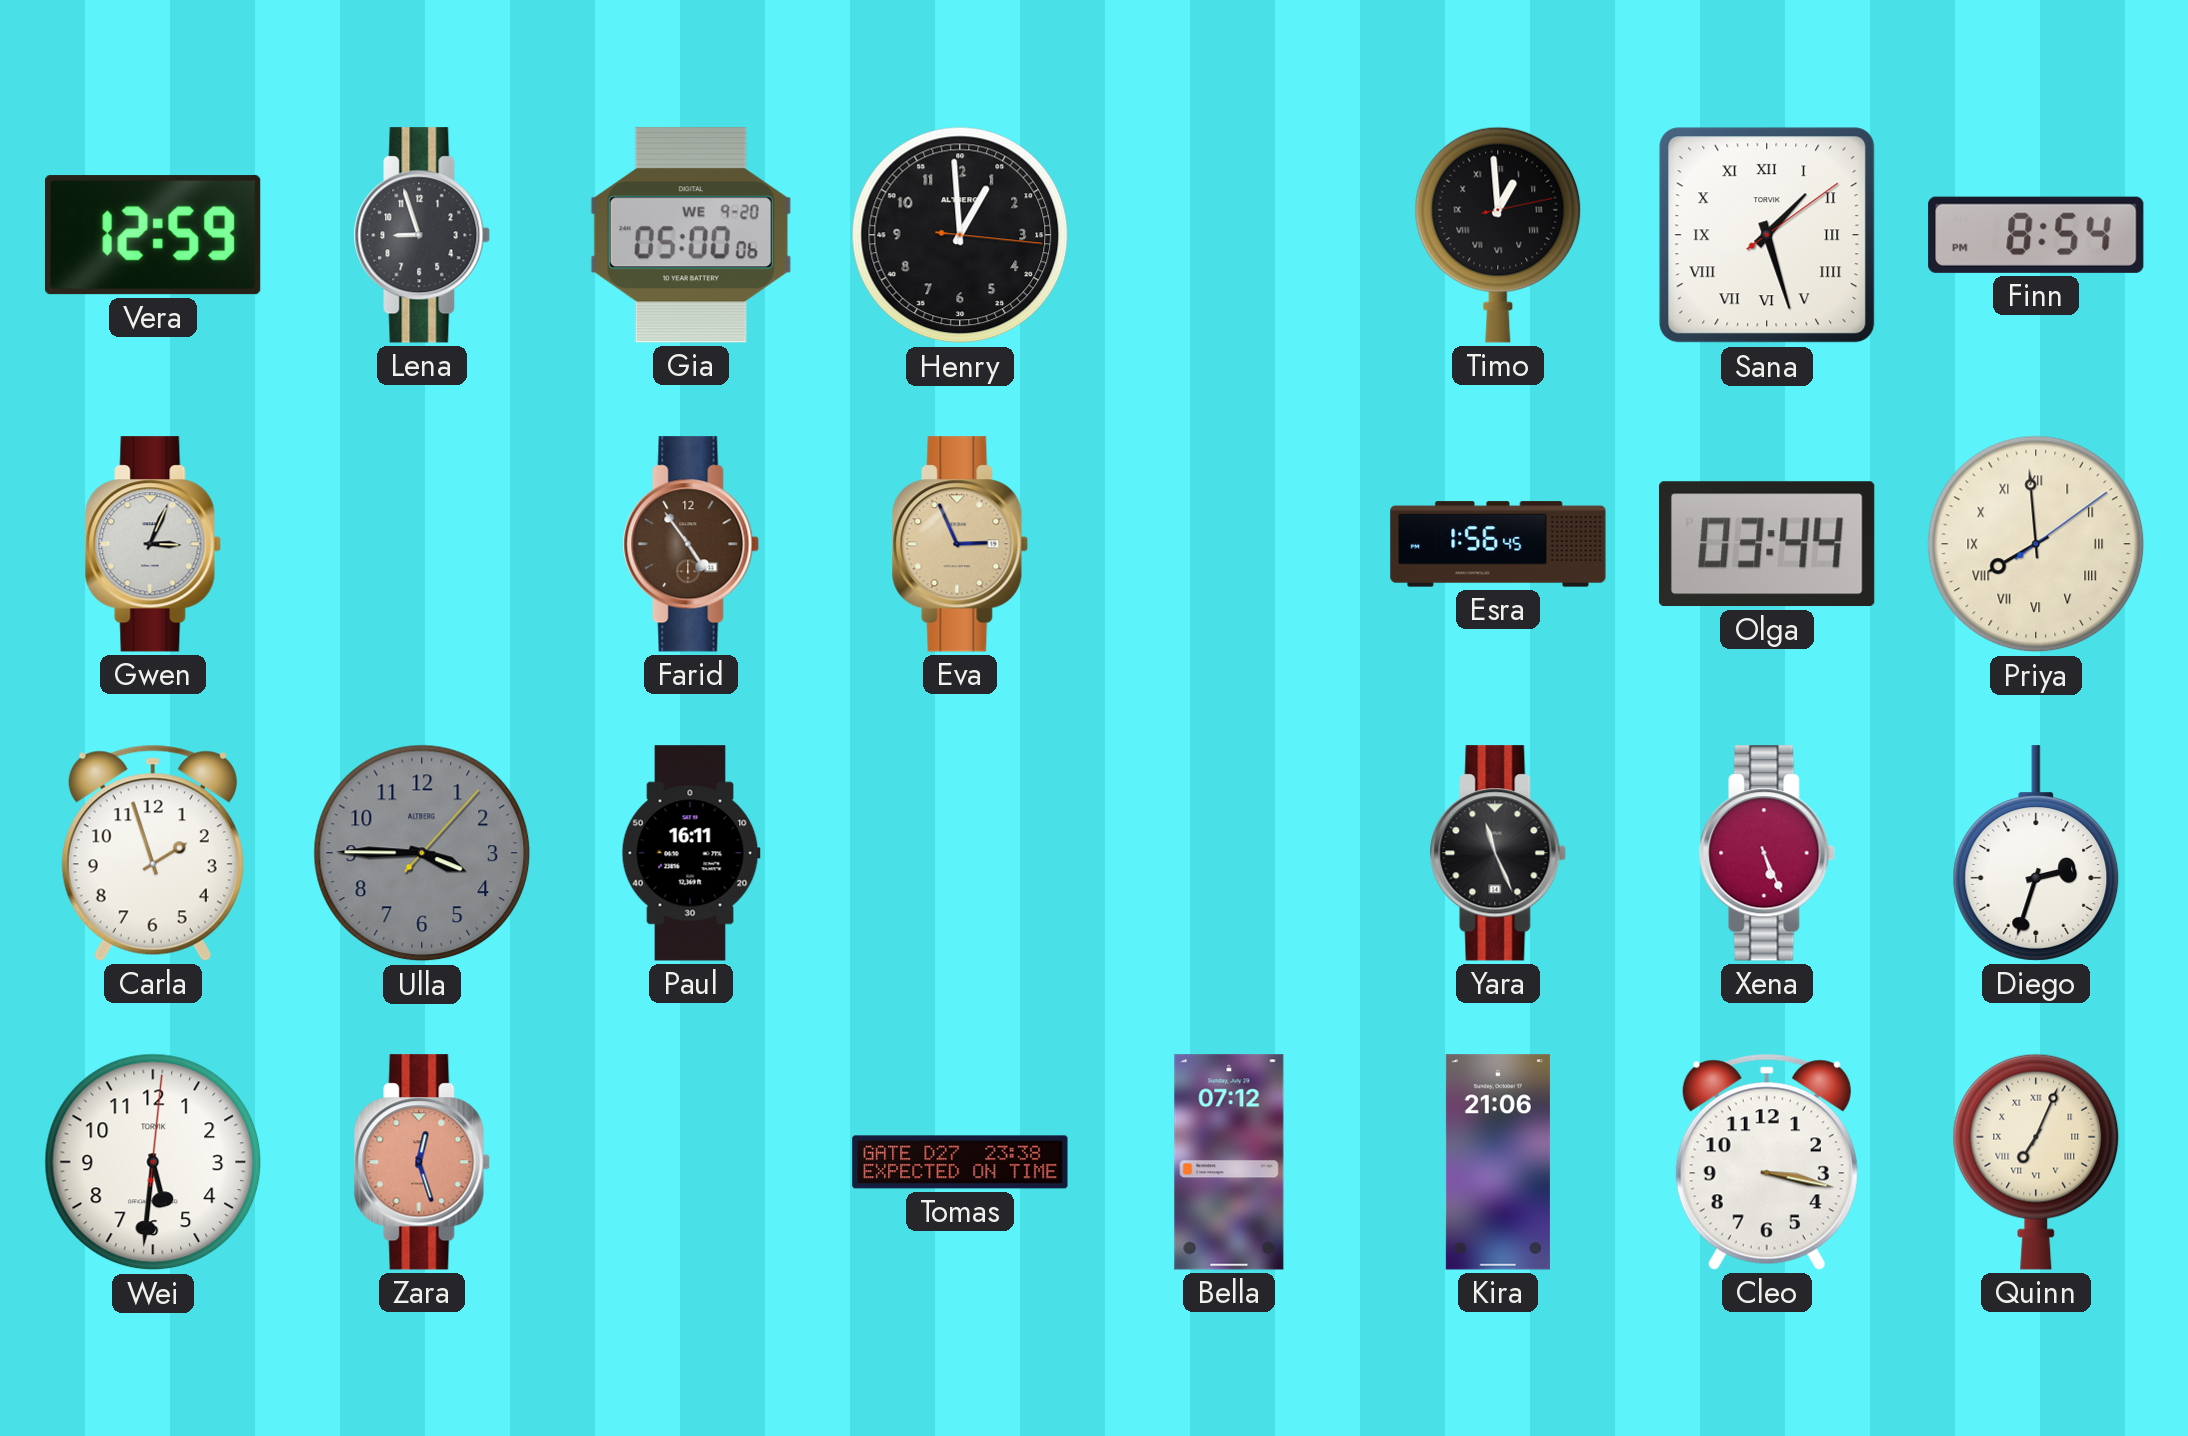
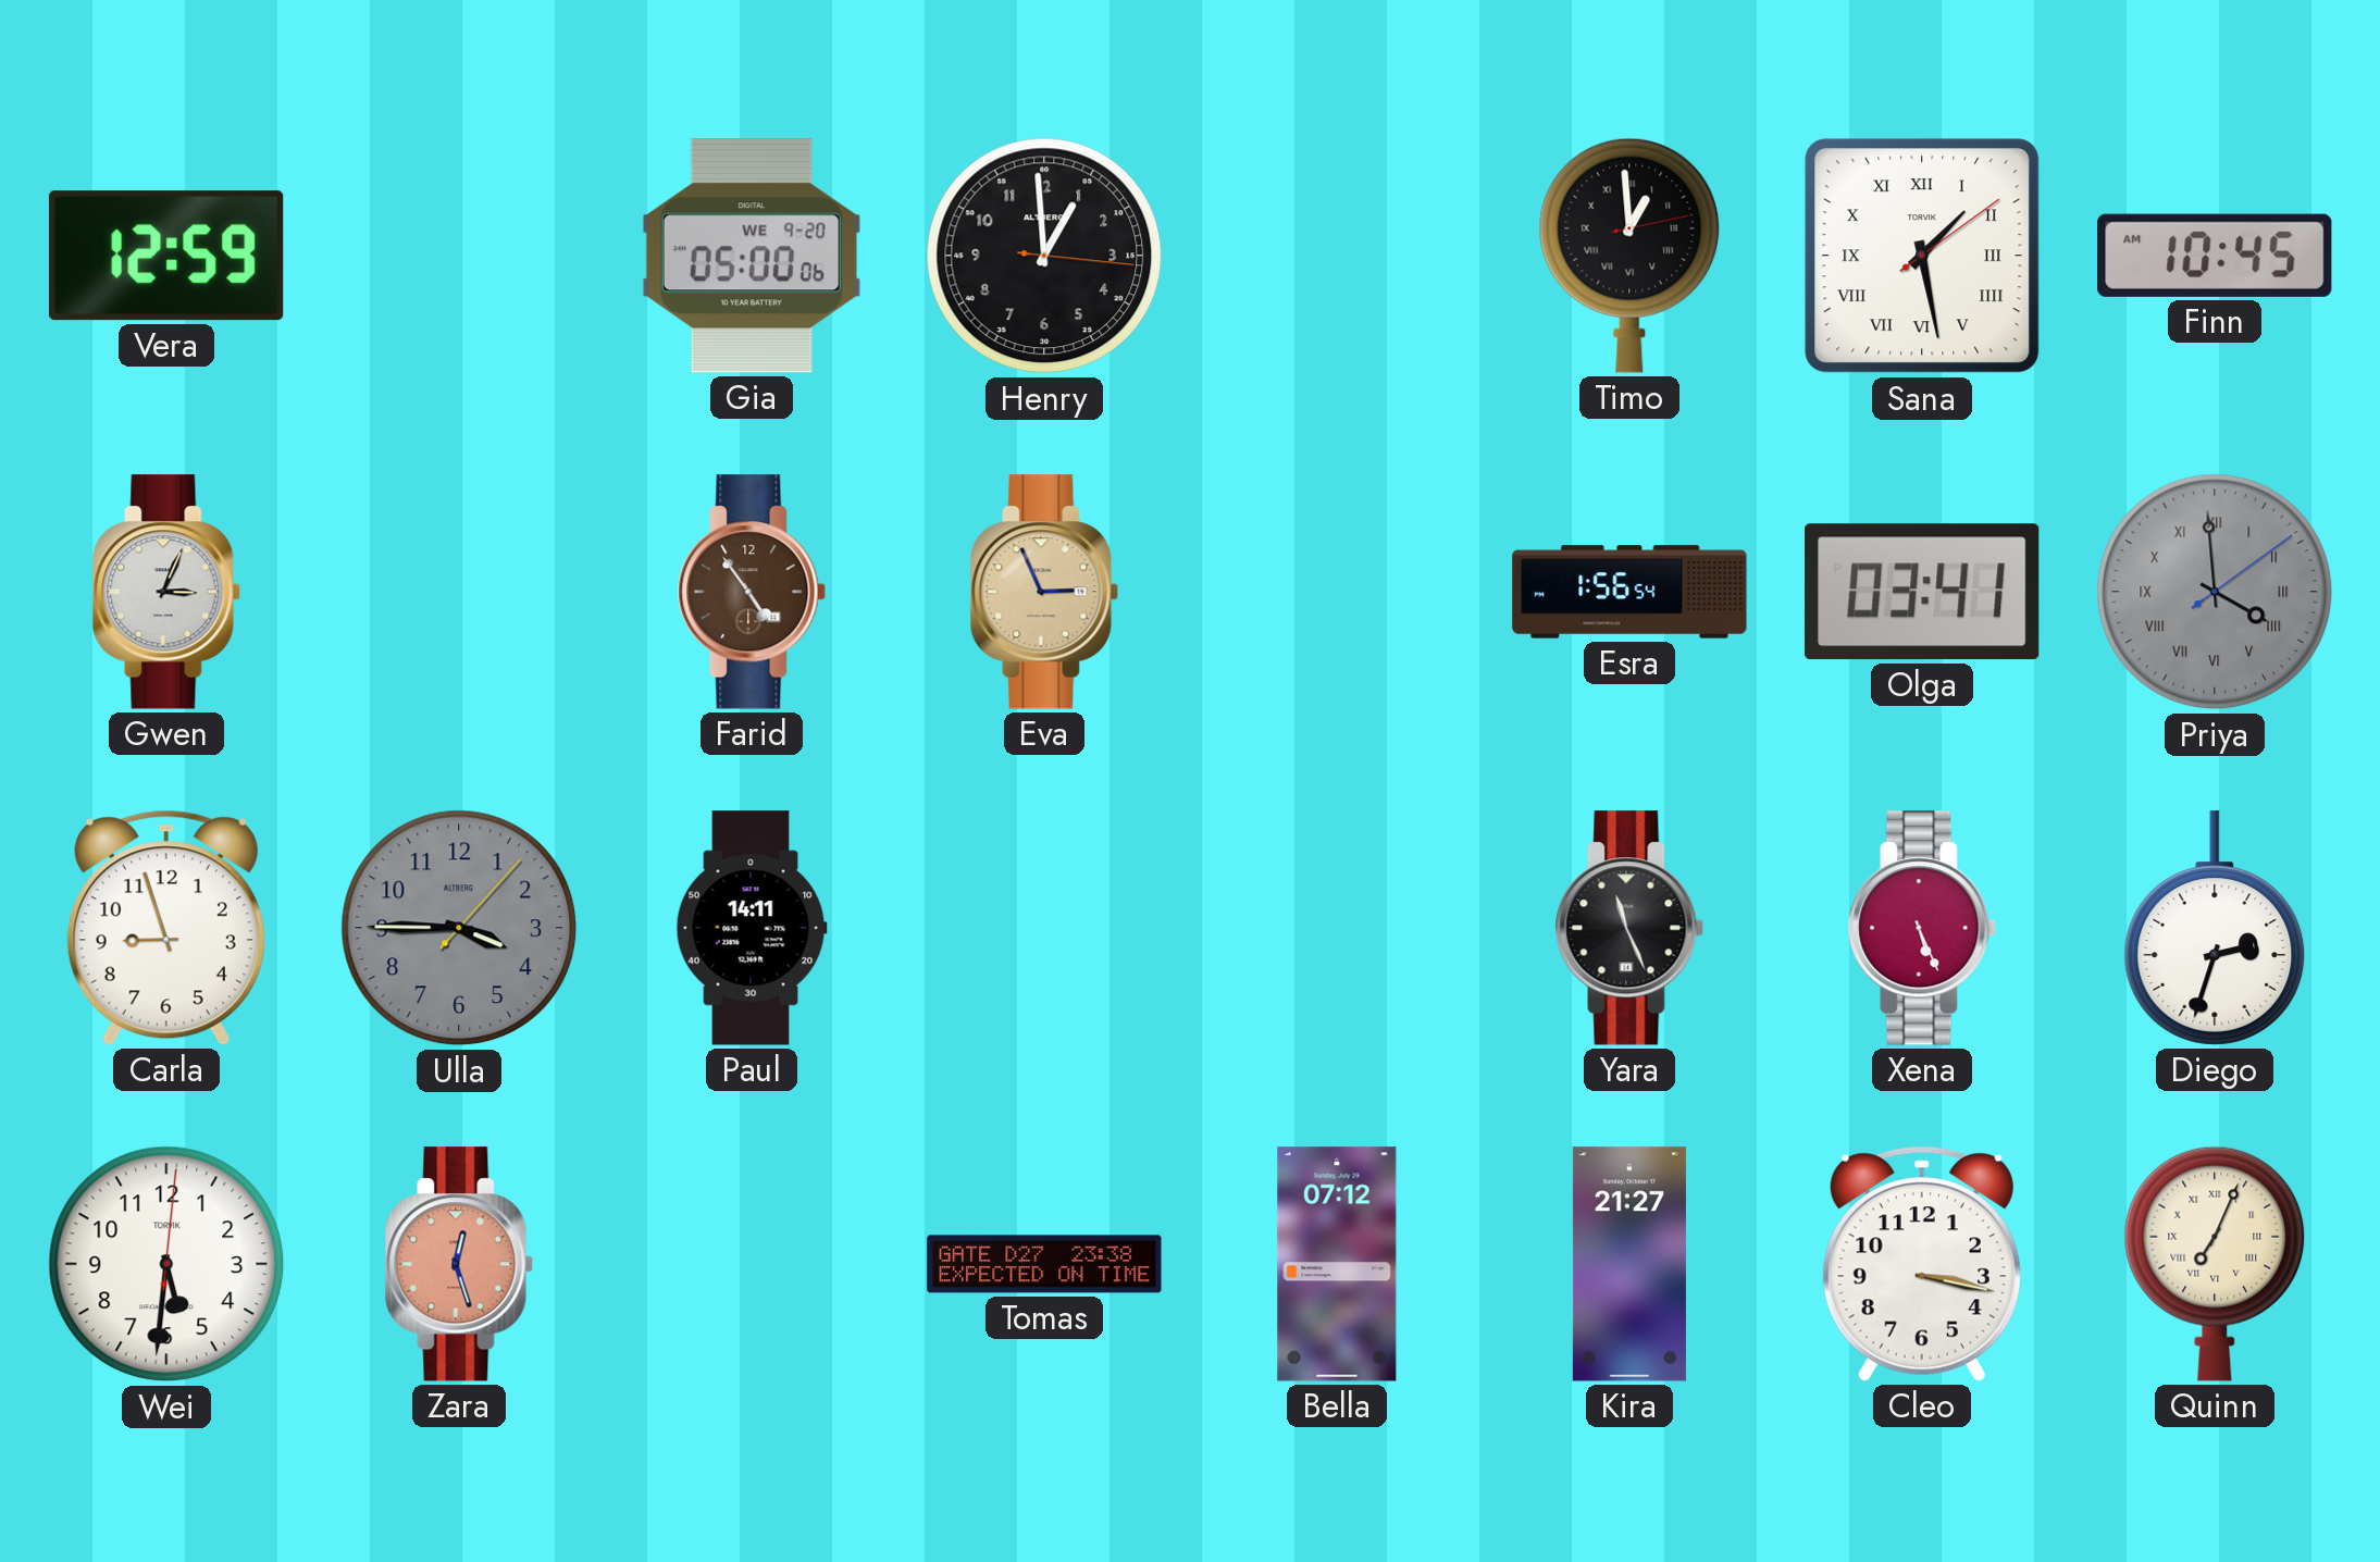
Lena: 8:57 -> none
Sana: 1:27 -> 1:28
Finn: 8:54 -> 10:45
Esra: 1:56:45 -> 1:56:54
Olga: 03:44 -> 03:41
Priya: 7:59 -> 3:59
Priya dial: cream -> grey
Carla: 1:57 -> 8:57
Paul: 16:11 -> 14:11
Kira: 21:06 -> 21:27
